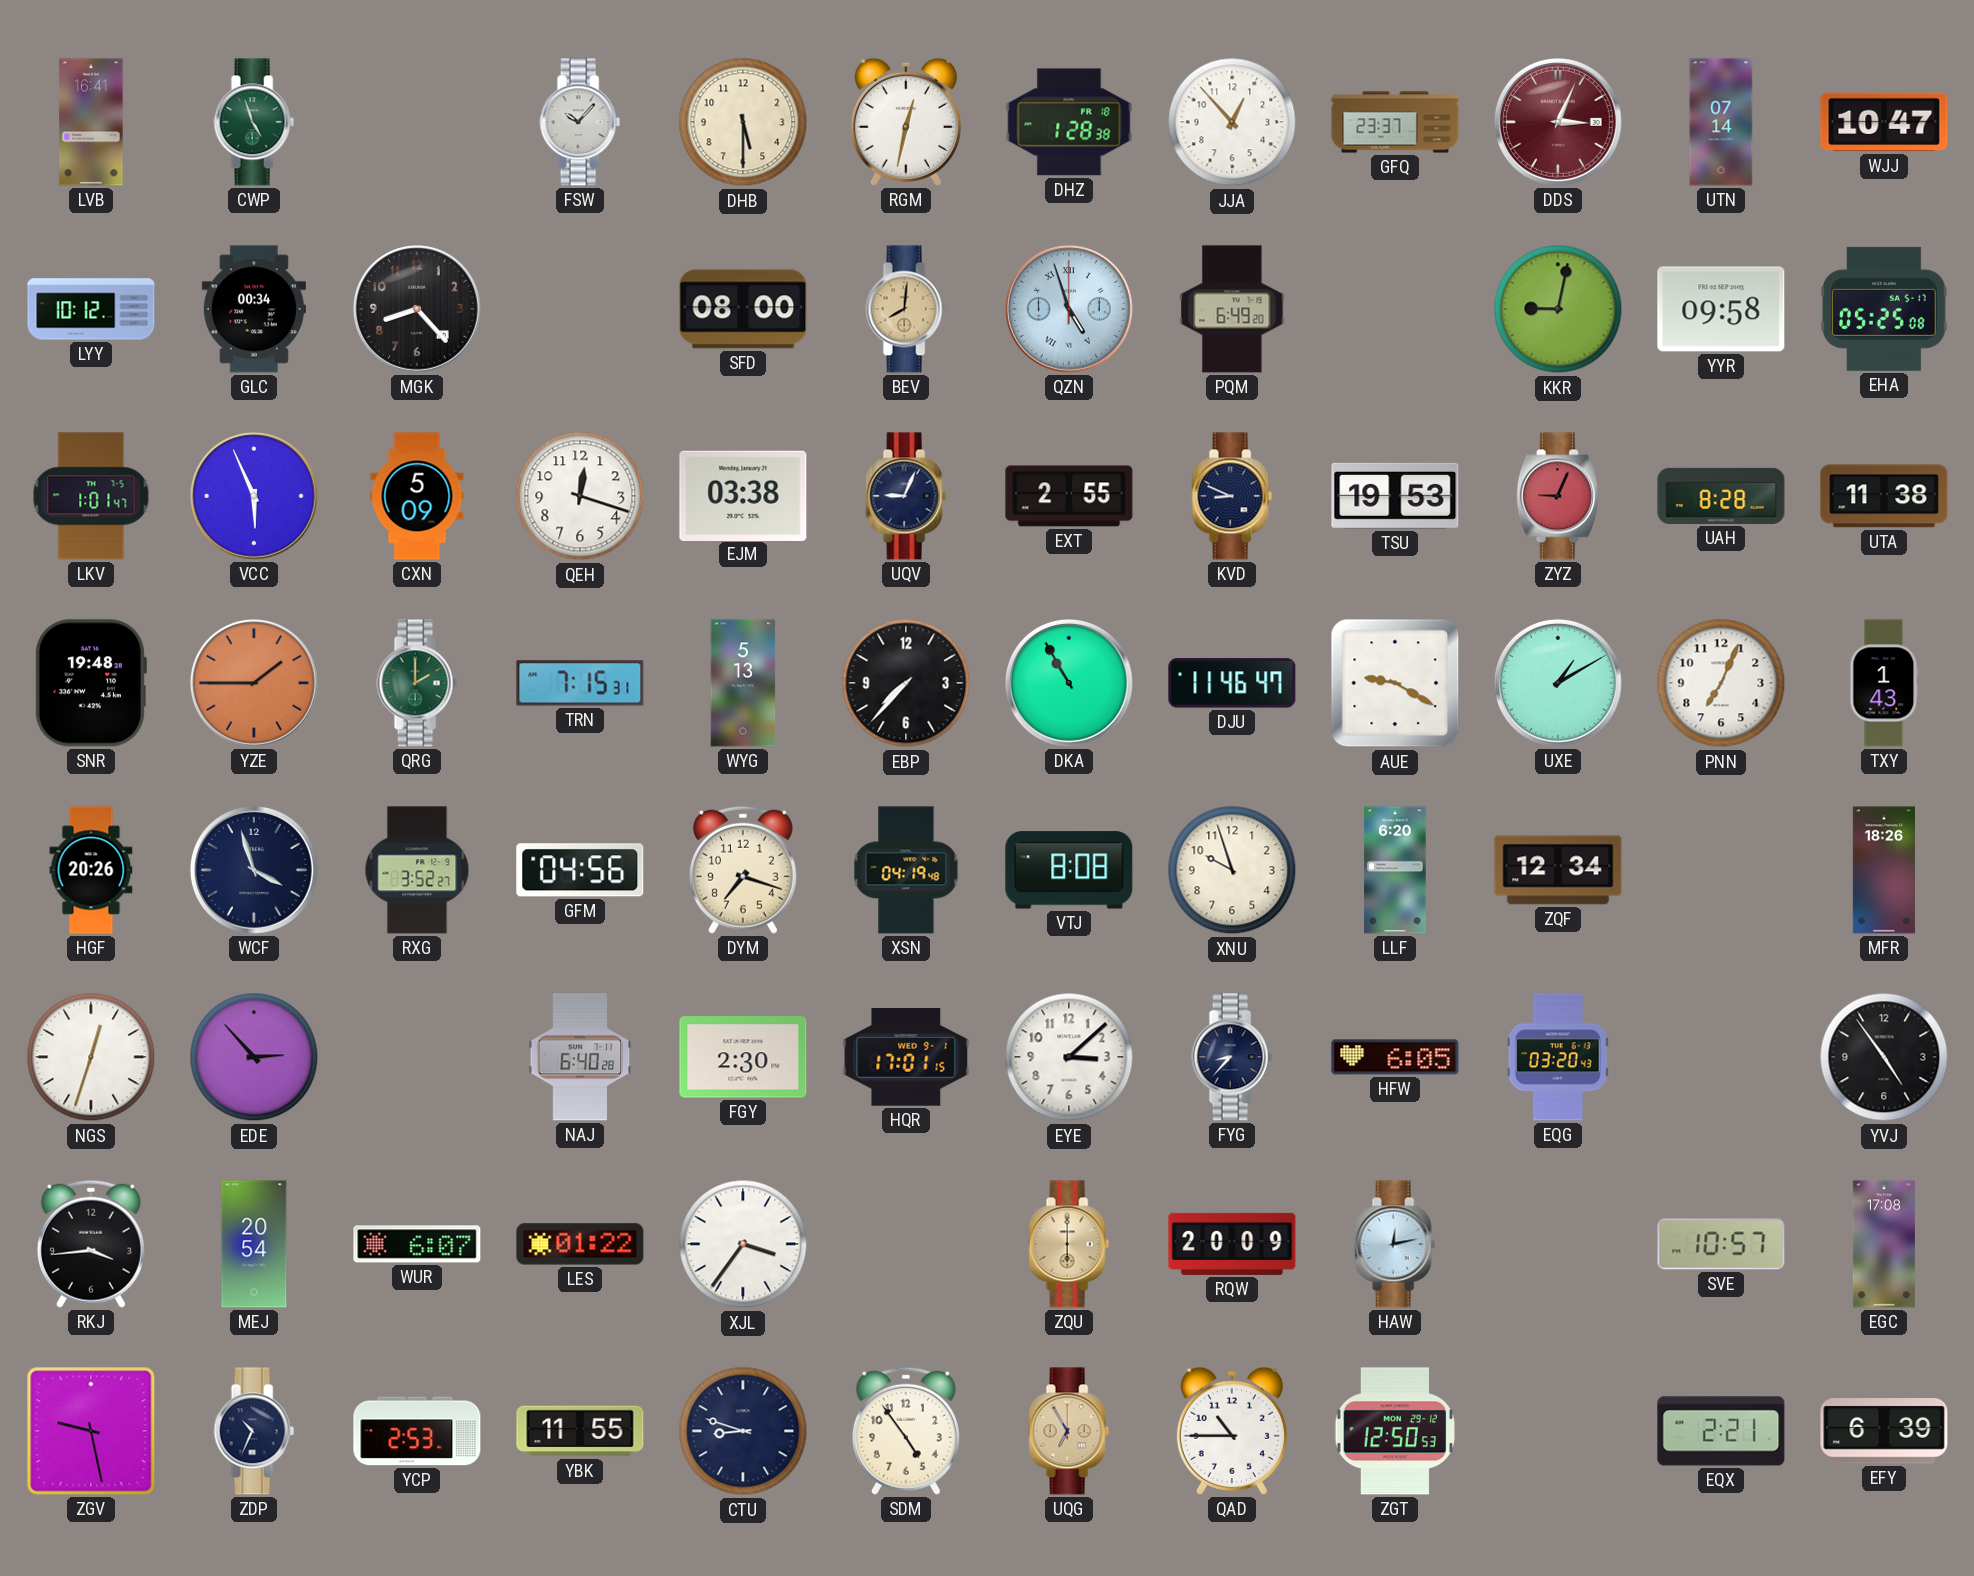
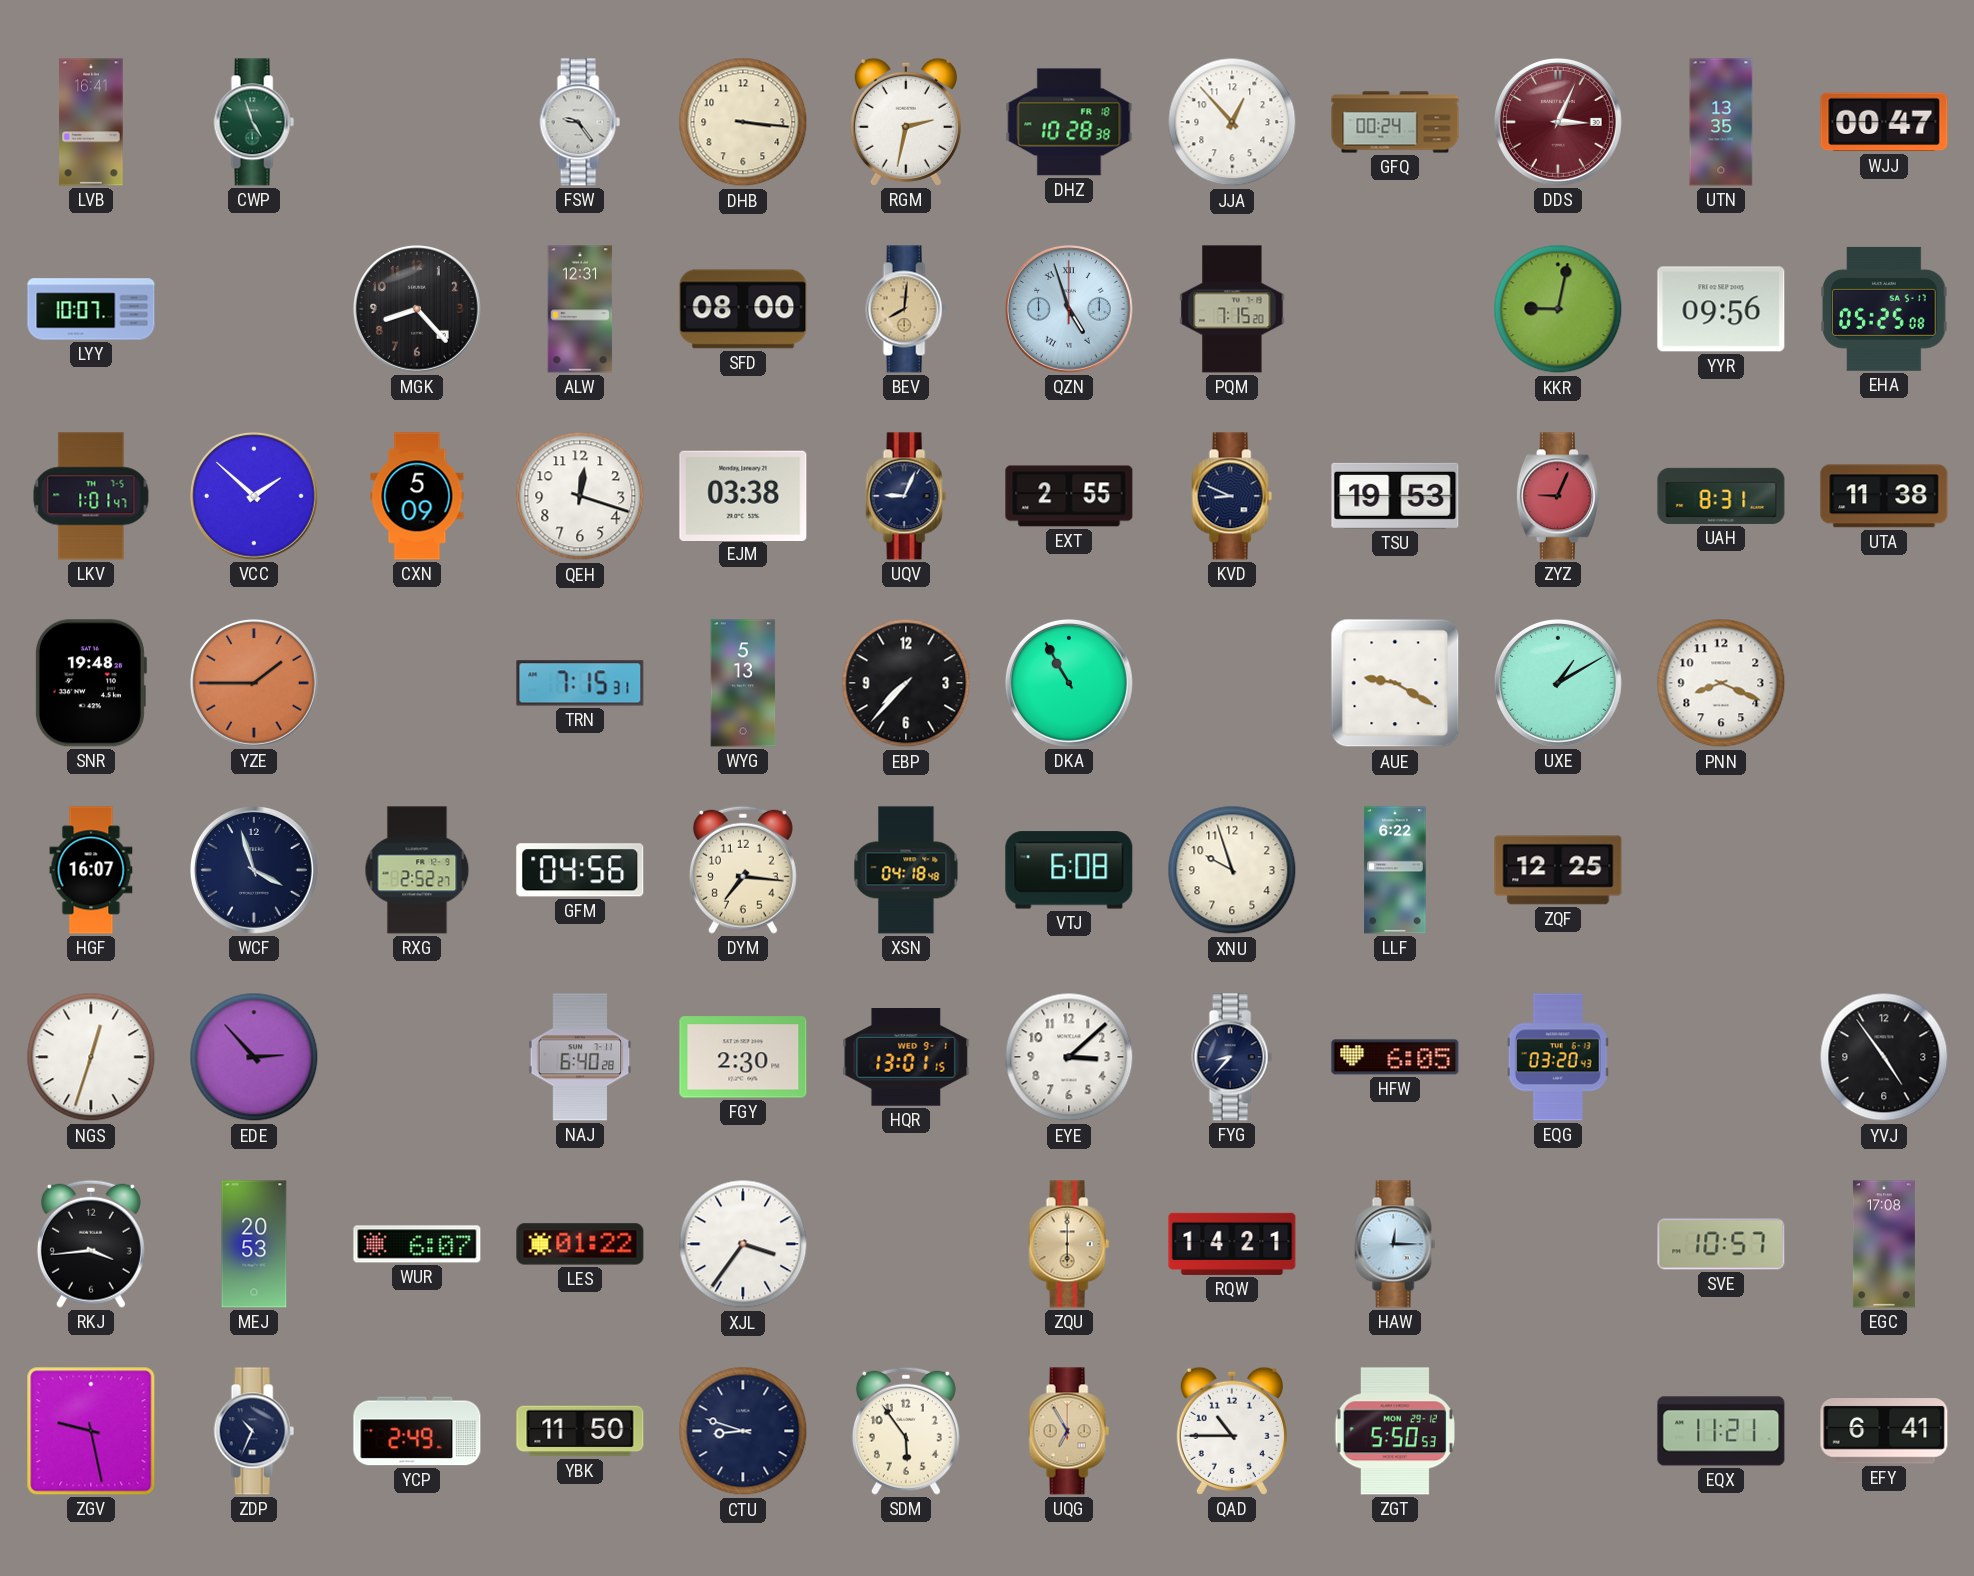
FSW: 10:07 -> 9:24
DHB: 5:30 -> 3:16
RGM: 12:32 -> 2:32
DHZ: 1:28 -> 10:28
GFQ: 23:37 -> 00:24
UTN: 07:14 -> 13:35
WJJ: 10:47 -> 00:47
LYY: 10:12 -> 10:07
GLC: 00:34 -> none
ALW: none -> 12:31
PQM: 6:49 -> 7:15
YYR: 09:58 -> 09:56
VCC: 5:56 -> 1:52
UAH: 8:28 -> 8:31
QRG: 2:00 -> none
DJU: 11:46 -> none
PNN: 7:04 -> 8:19
TXY: 1:43 -> none
HGF: 20:26 -> 16:07
RXG: 3:52 -> 2:52
DYM: 7:18 -> 7:16
XSN: 04:19 -> 04:18
VTJ: 8:08 -> 6:08
LLF: 6:20 -> 6:22
ZQF: 12:34 -> 12:25
MFR: 18:26 -> none
HQR: 17:01 -> 13:01
MEJ: 20:54 -> 20:53
RQW: 20:09 -> 14:21
HAW: 12:13 -> 12:15
YCP: 2:53 -> 2:49
YBK: 11:55 -> 11:50
SDM: 4:54 -> 5:54
ZGT: 12:50 -> 5:50
EQX: 2:21 -> 11:21
EFY: 6:39 -> 6:41
